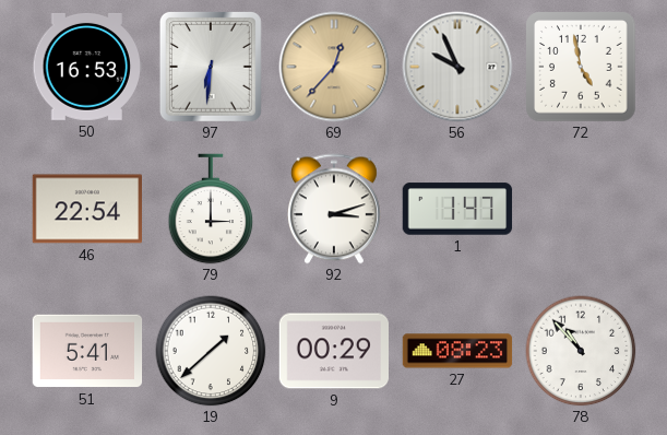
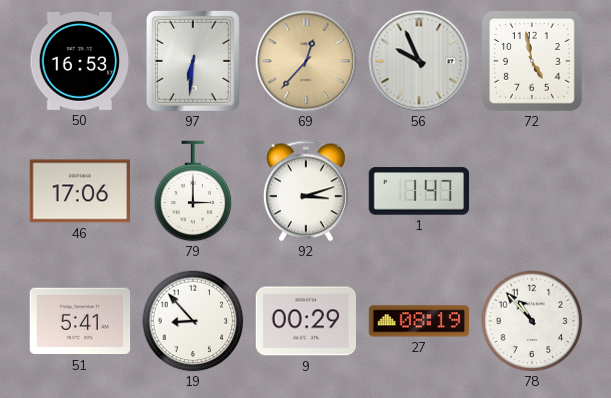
46: 22:54 -> 17:06
19: 1:38 -> 8:53
27: 08:23 -> 08:19
